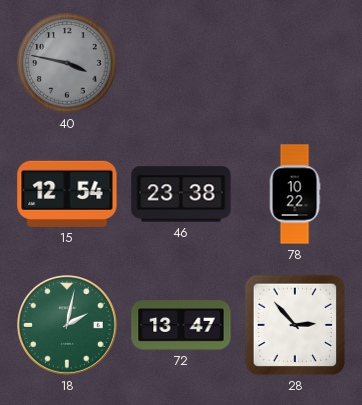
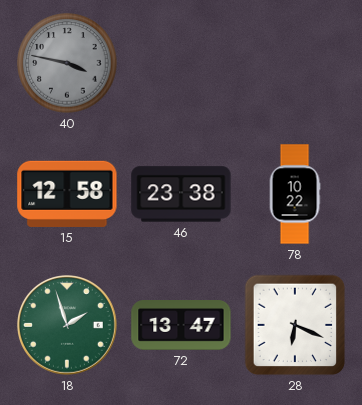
15: 12:54 -> 12:58
18: 2:02 -> 1:57
28: 2:53 -> 6:19
